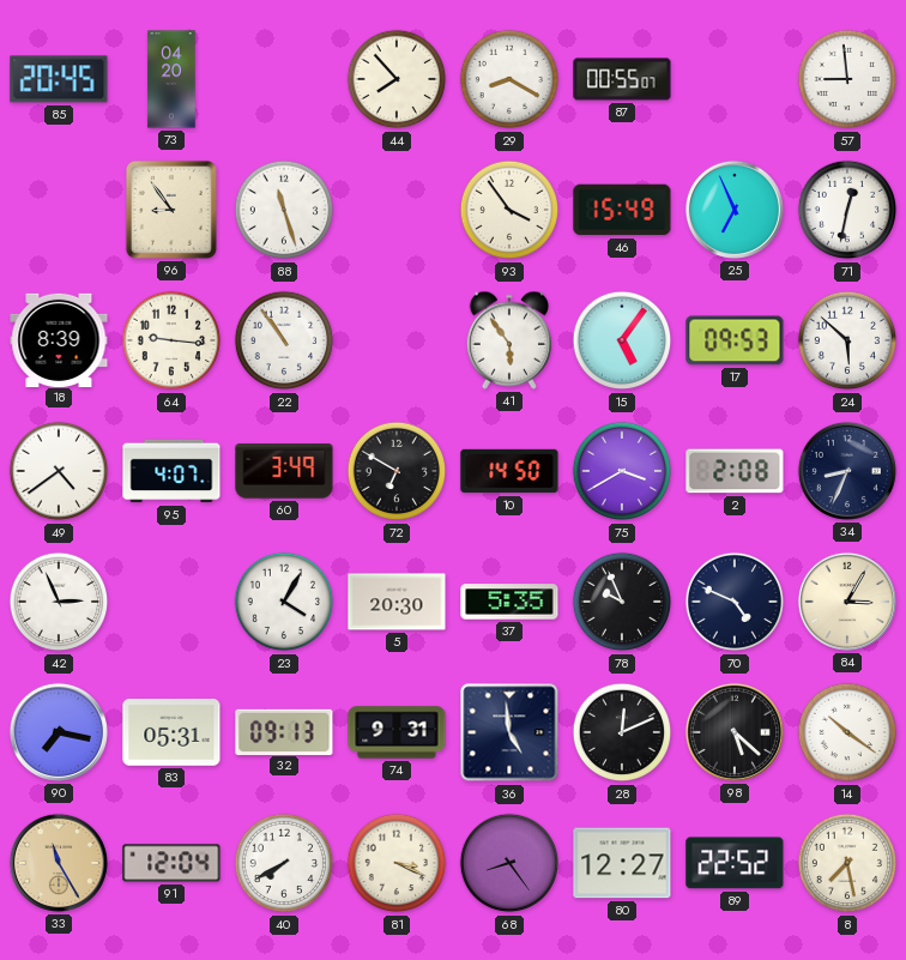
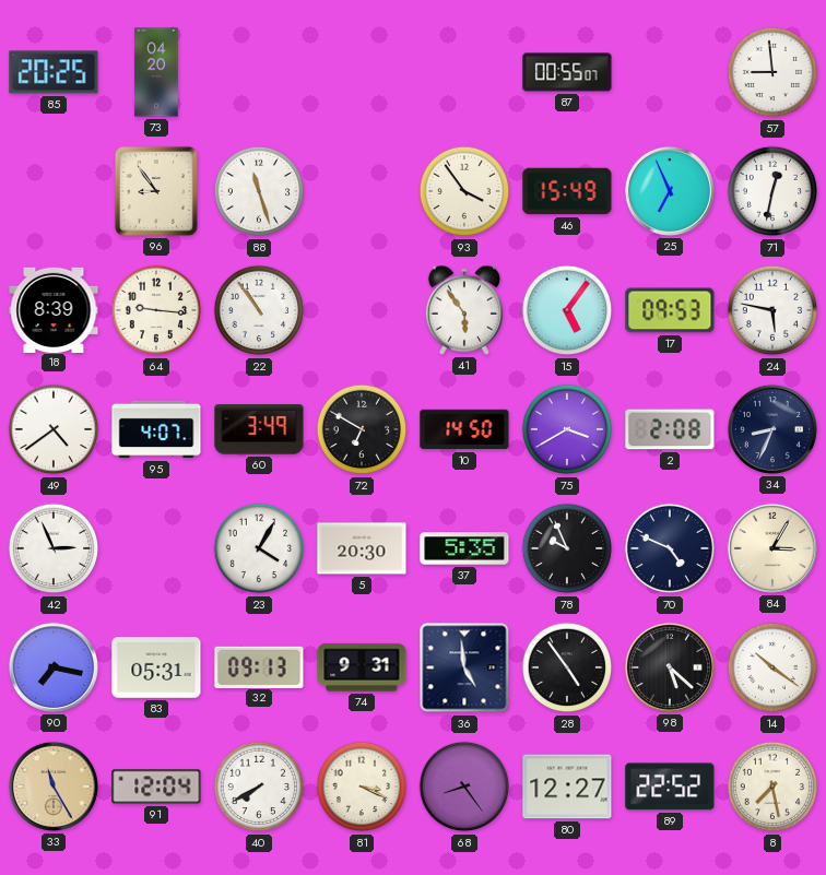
85: 20:45 -> 20:25
44: 7:53 -> none
29: 8:20 -> none
24: 5:52 -> 5:47
28: 12:11 -> 4:54
